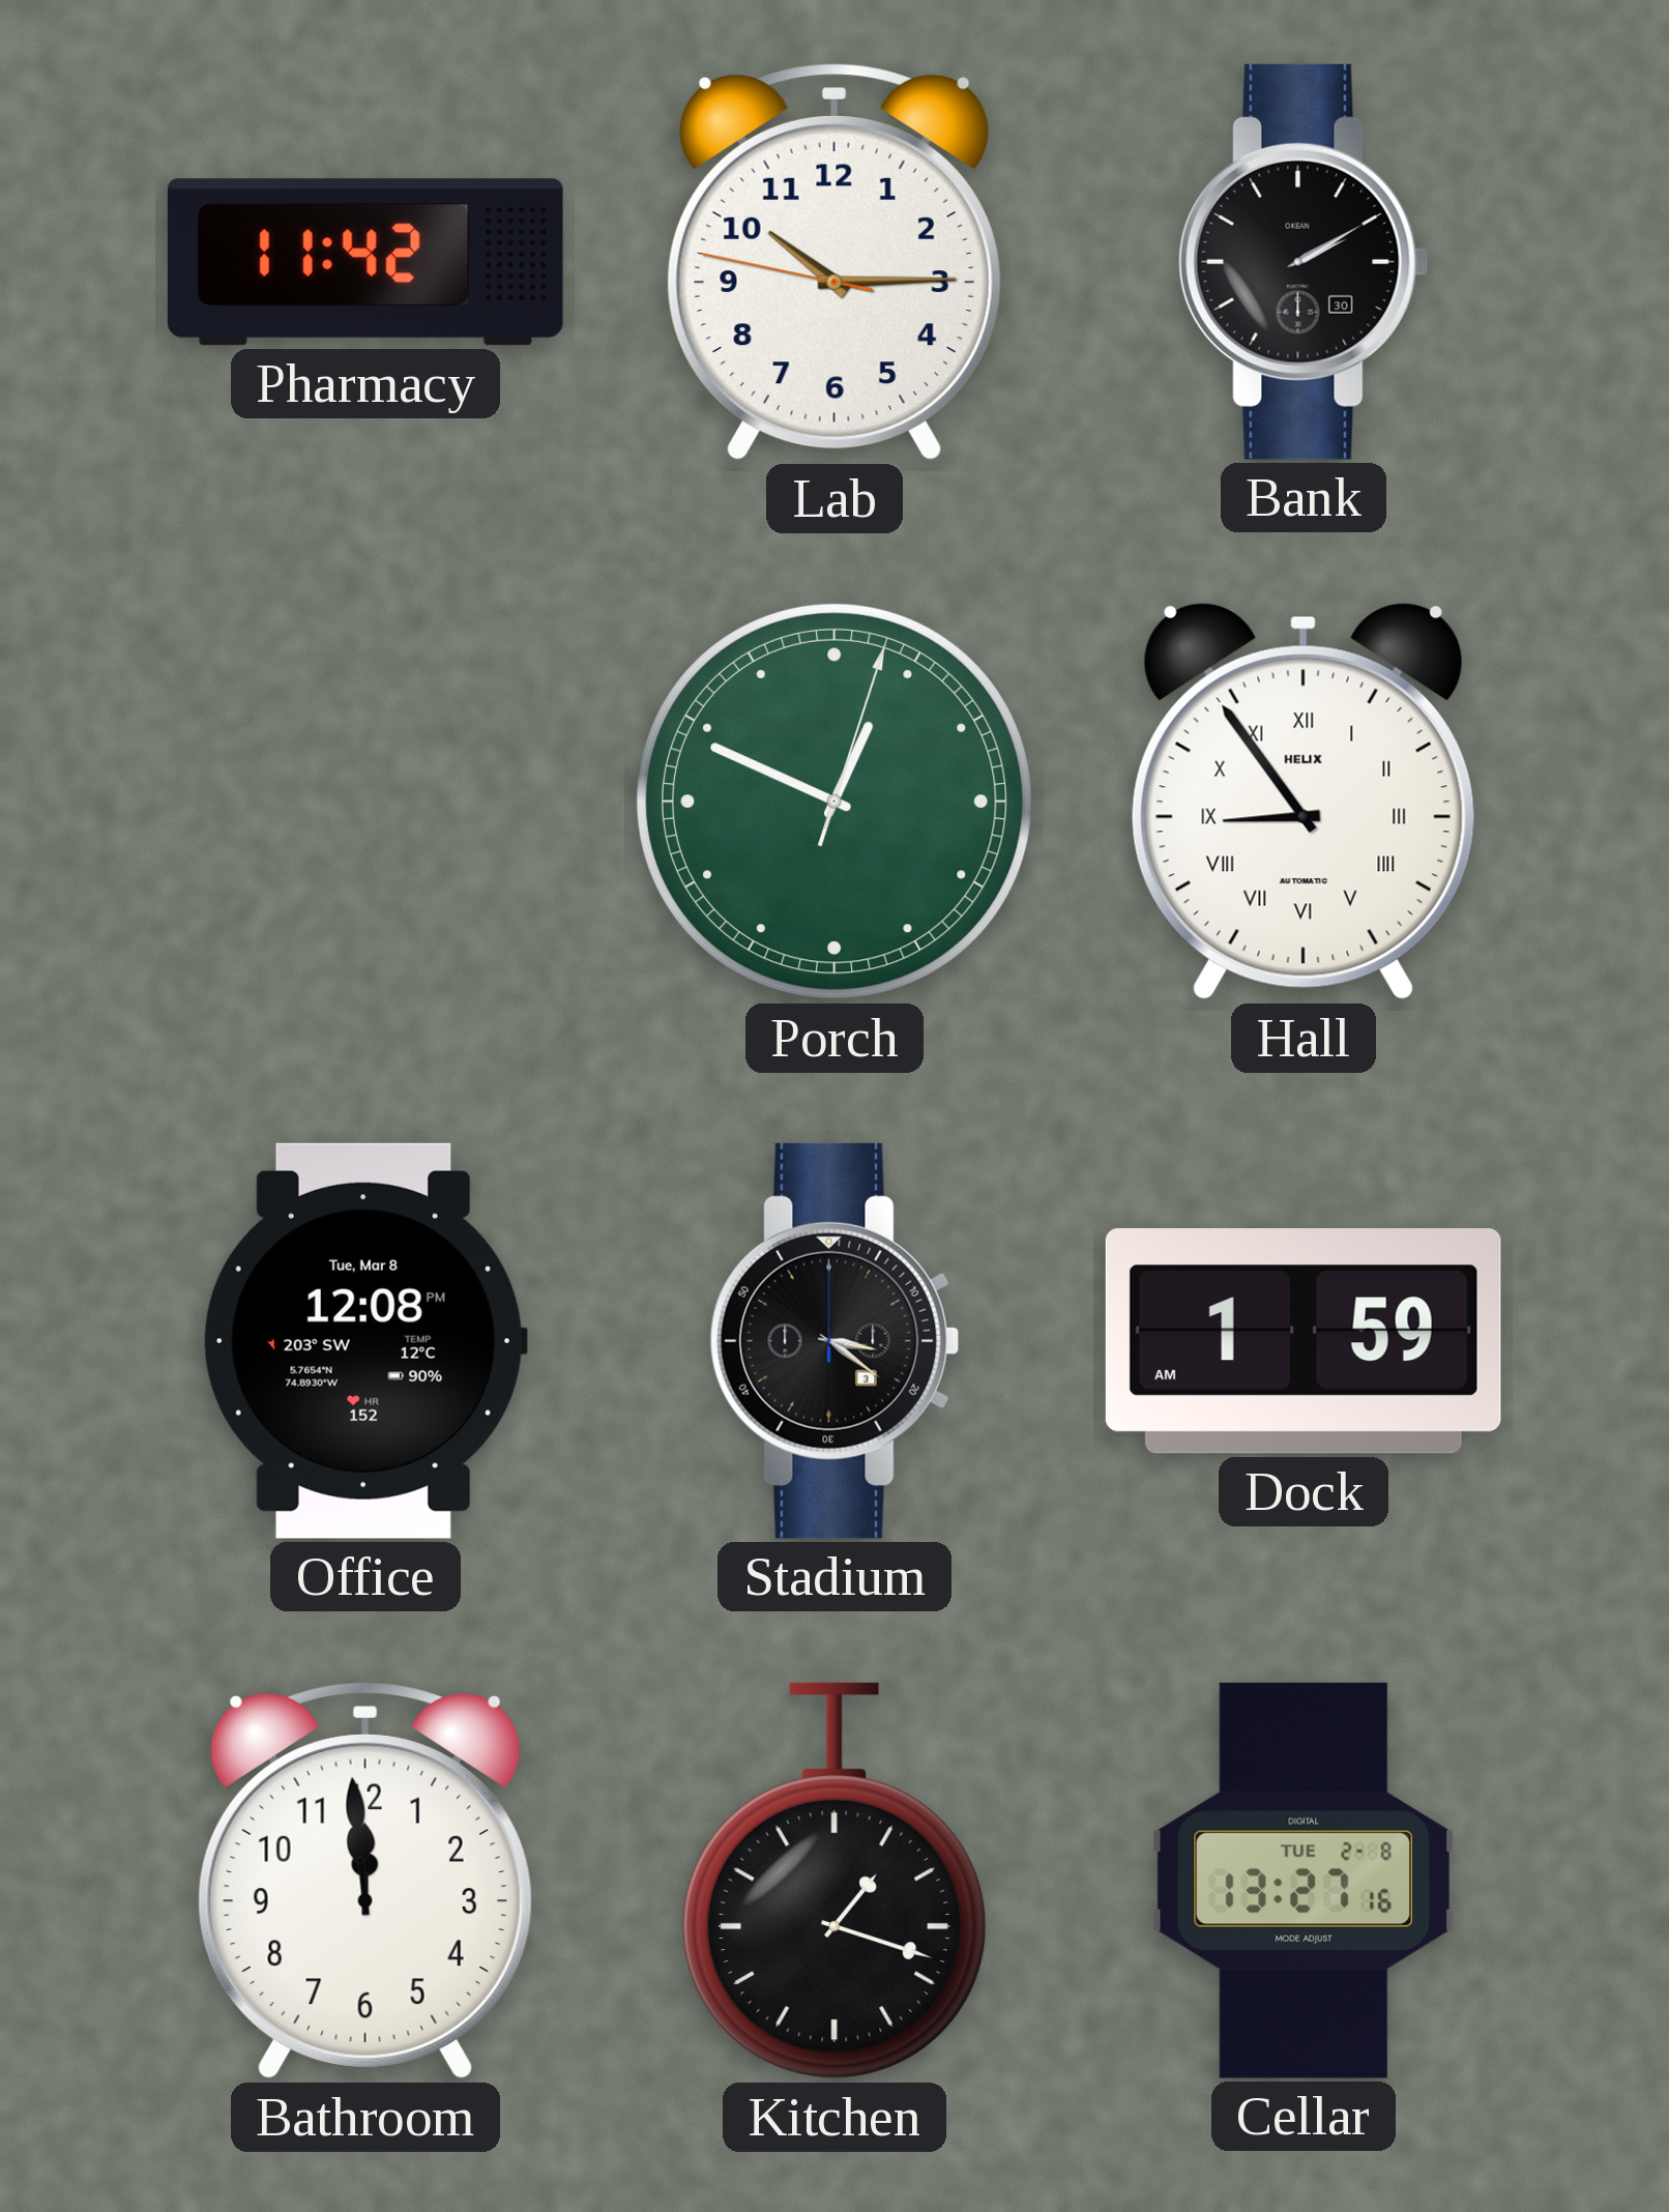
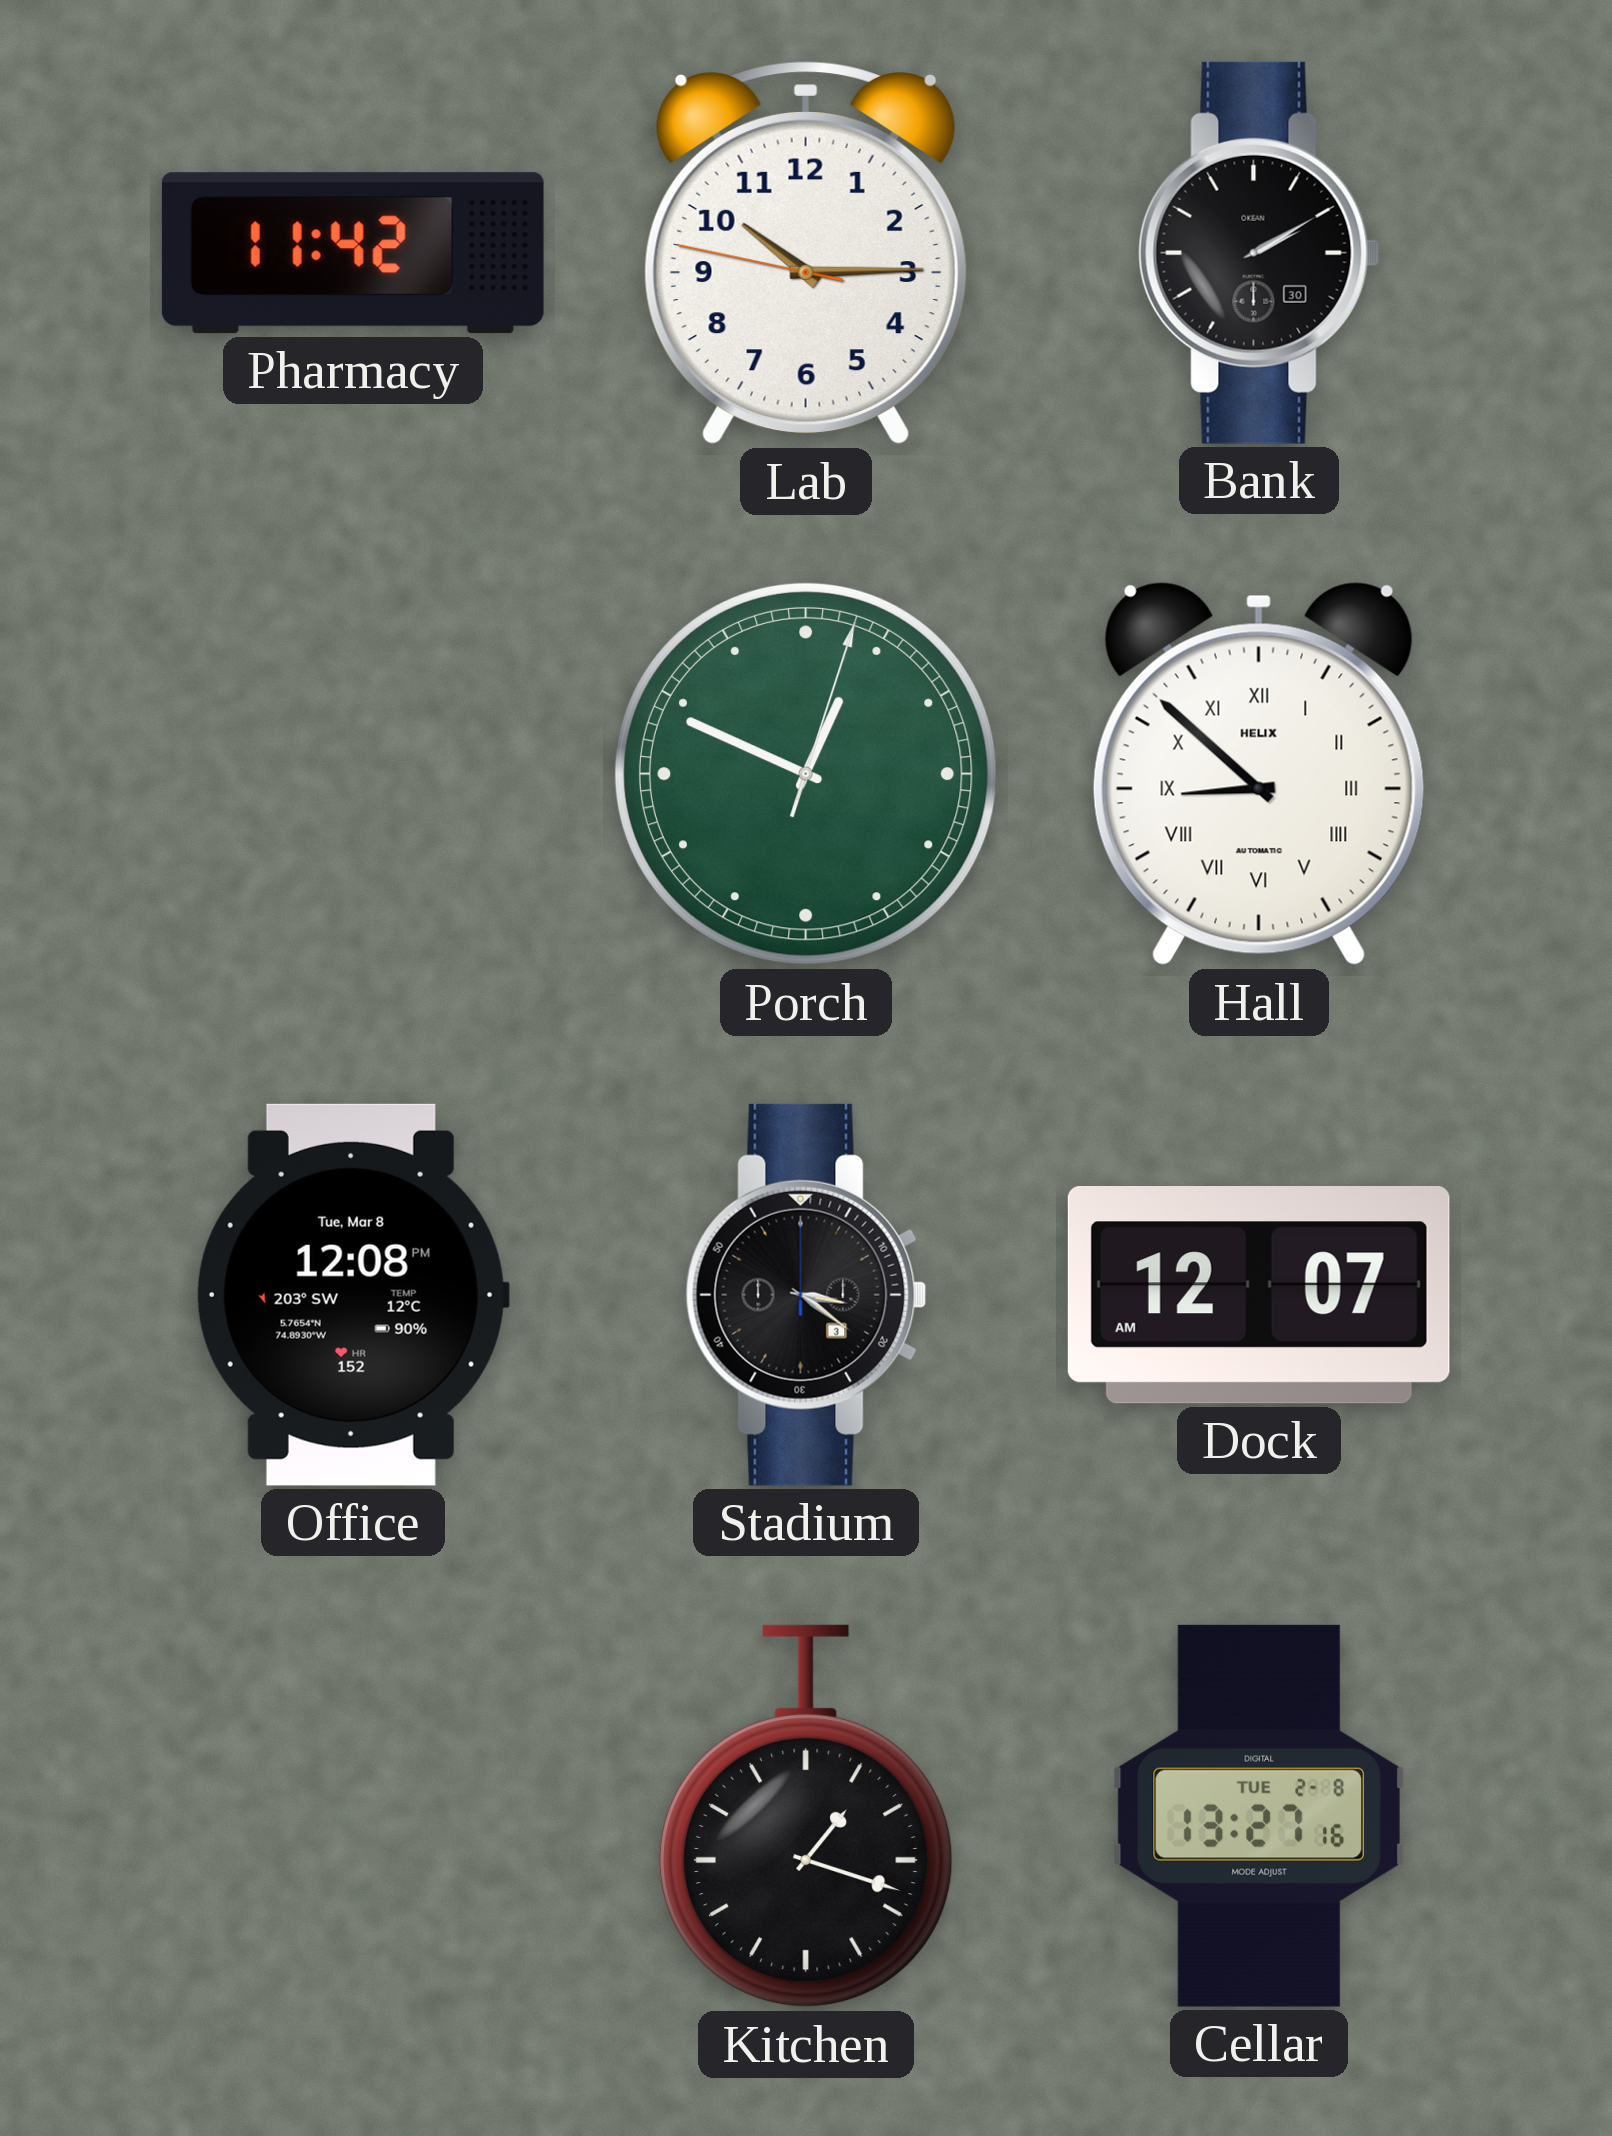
Hall: 8:54 -> 8:52
Dock: 1:59 -> 12:07
Bathroom: 11:59 -> none
